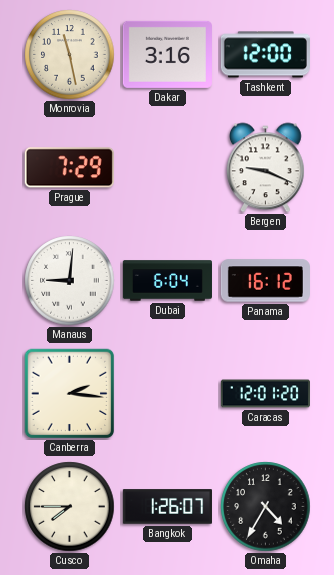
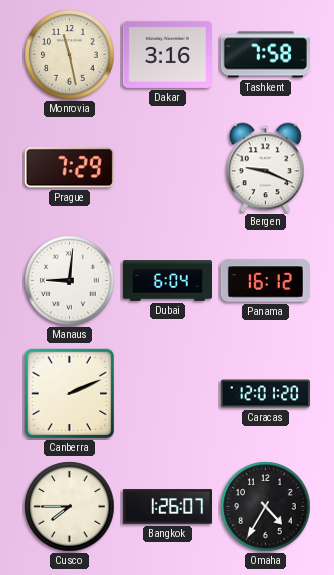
Tashkent: 12:00 -> 7:58
Canberra: 2:16 -> 2:11
